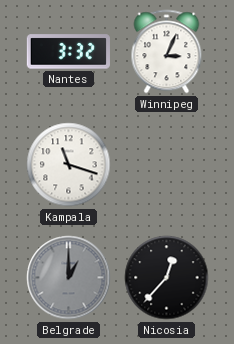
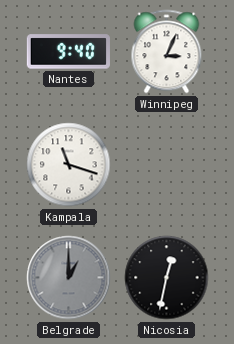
Nantes: 3:32 -> 9:40
Nicosia: 12:37 -> 12:32
